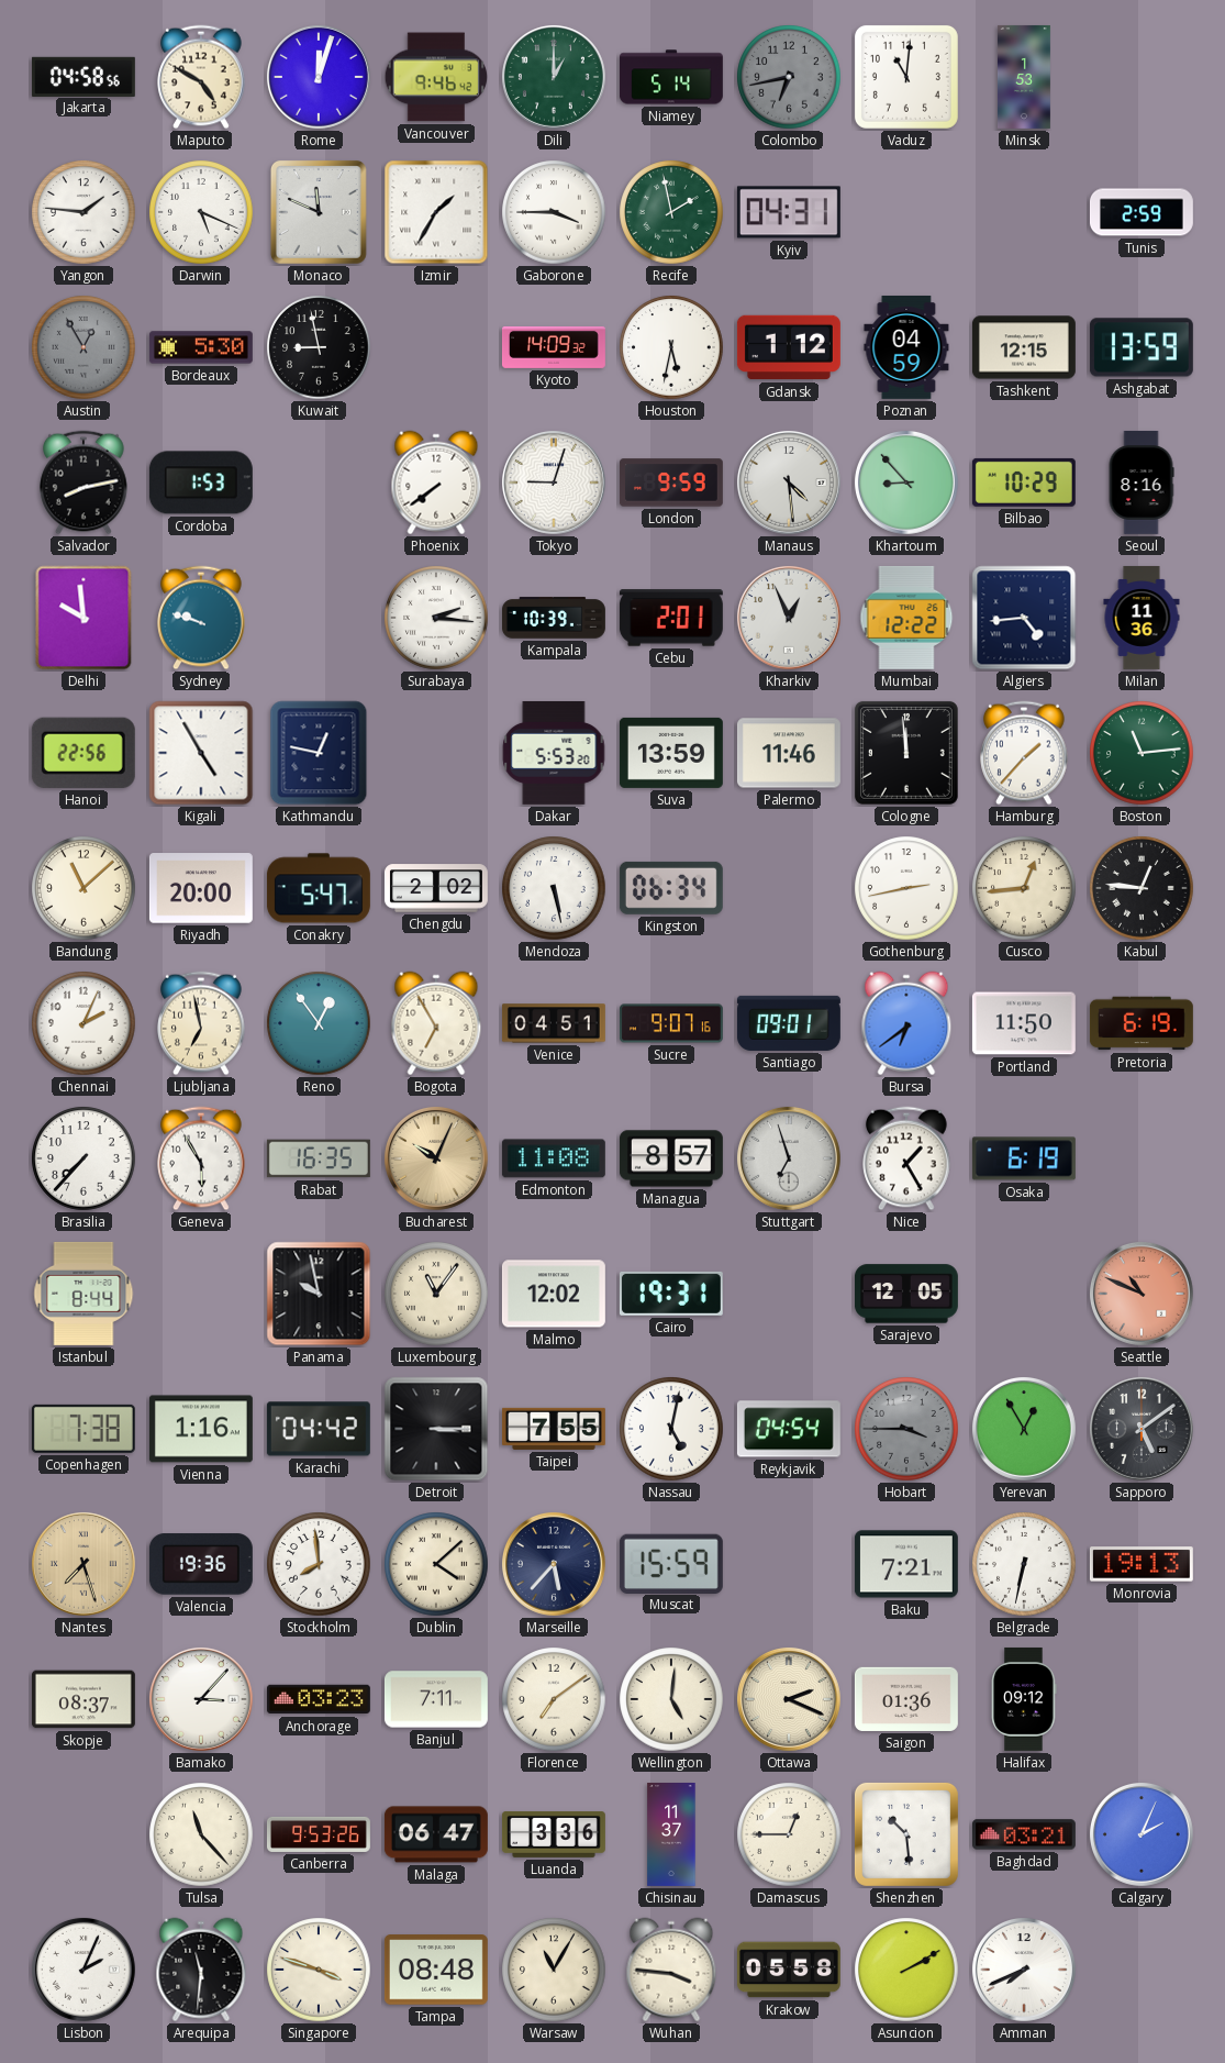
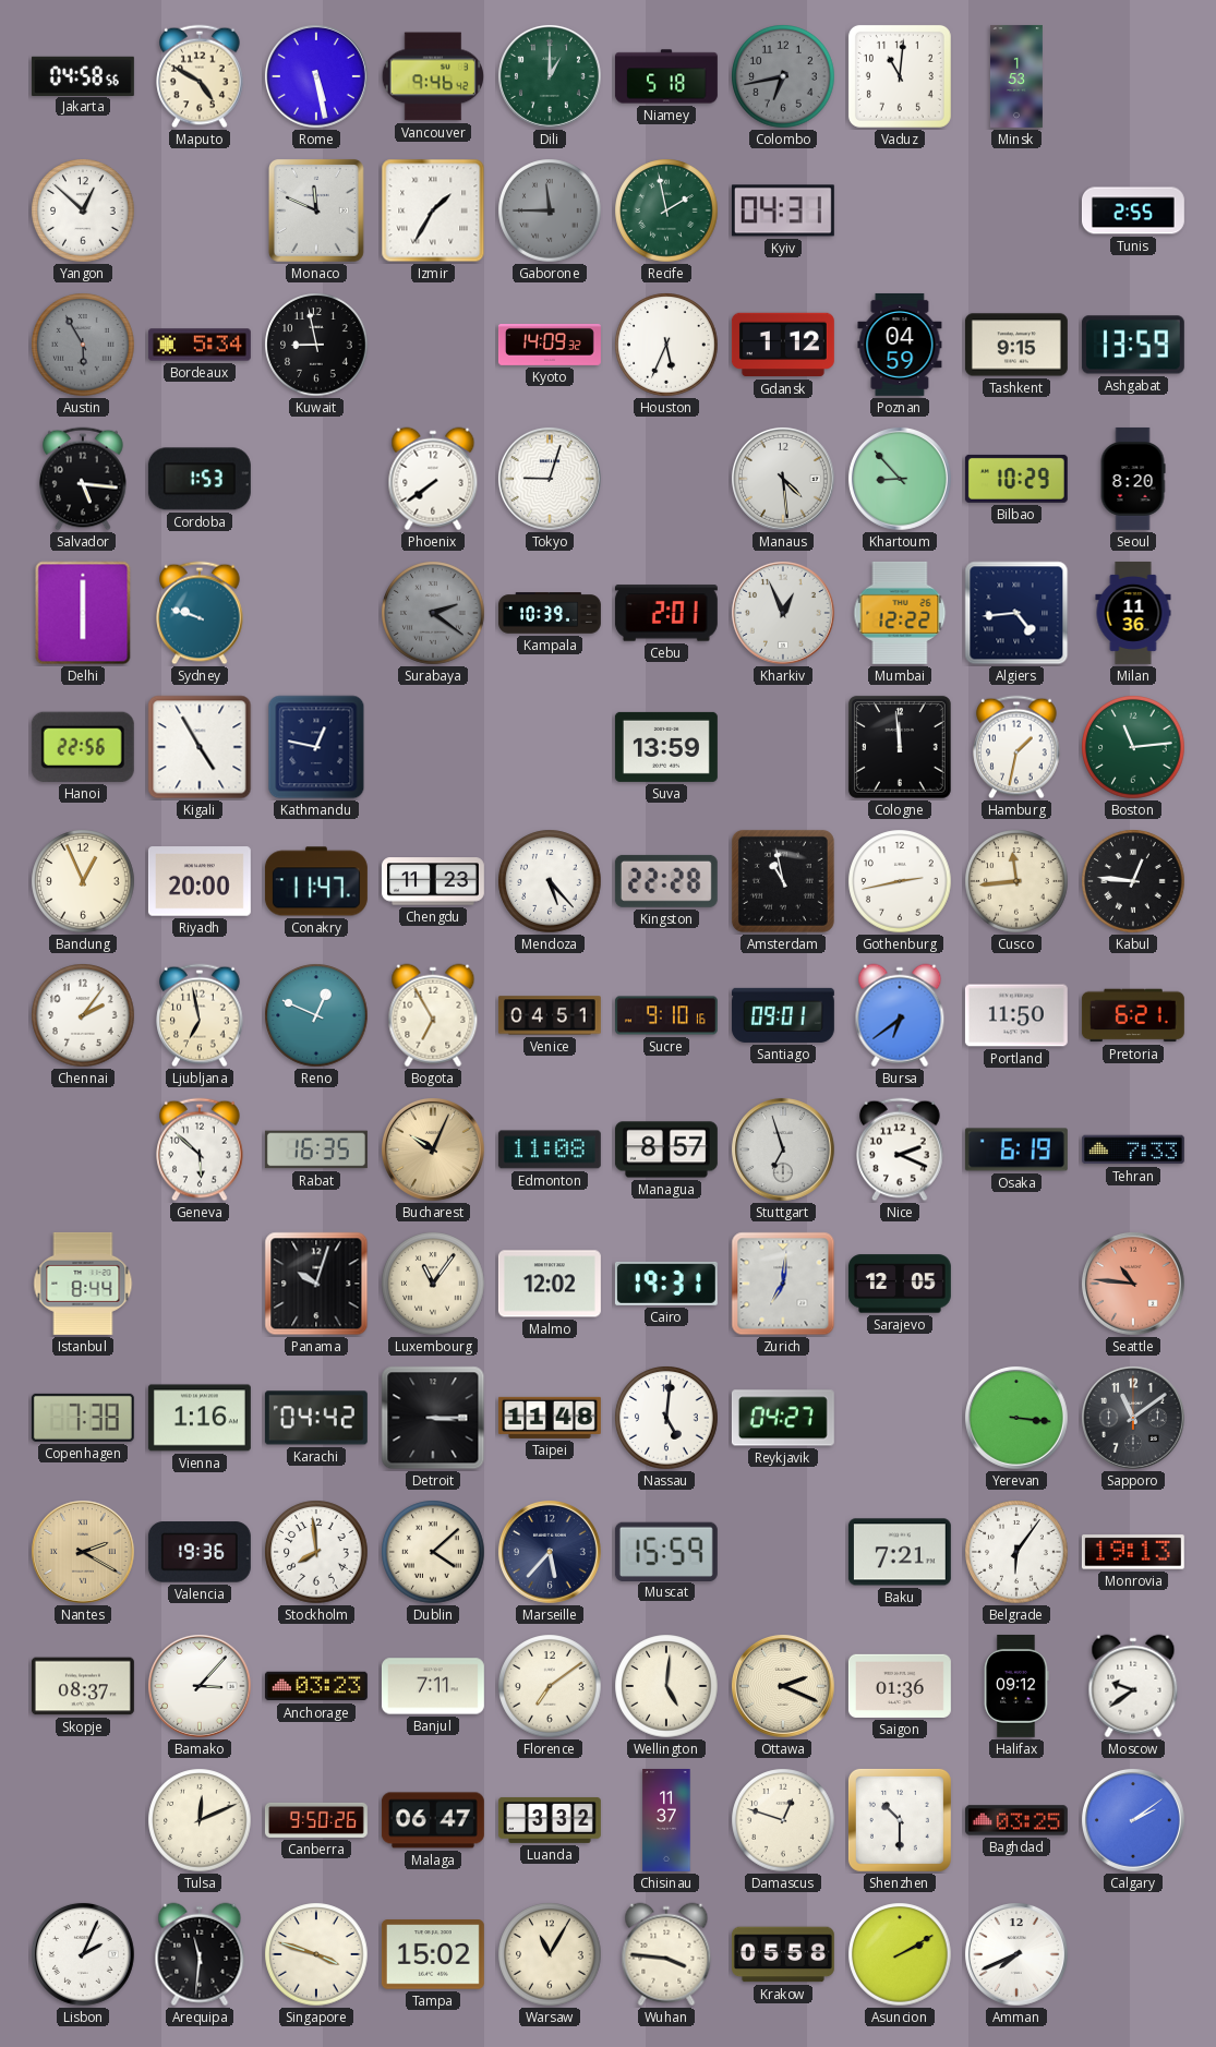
Rome: 12:03 -> 5:28
Niamey: 5:14 -> 5:18
Yangon: 1:46 -> 12:52
Darwin: 5:19 -> none
Gaborone: 3:45 -> 11:45
Gaborone dial: white -> grey
Tunis: 2:59 -> 2:55
Austin: 12:55 -> 5:55
Bordeaux: 5:30 -> 5:34
Houston: 5:32 -> 5:34
Tashkent: 12:15 -> 9:15
Salvador: 8:13 -> 5:16
London: 9:59 -> none
Seoul: 8:16 -> 8:20
Delhi: 9:59 -> 6:00
Surabaya: 2:16 -> 2:21
Surabaya dial: white -> grey
Dakar: 5:53 -> none
Palermo: 11:46 -> none
Hamburg: 1:37 -> 1:32
Bandung: 11:08 -> 12:56
Conakry: 5:47 -> 11:47
Chengdu: 2:02 -> 11:23
Mendoza: 5:28 -> 5:23
Kingston: 06:34 -> 22:28
Amsterdam: none -> 10:58
Cusco: 12:44 -> 11:44
Chennai: 2:04 -> 2:06
Reno: 12:54 -> 12:49
Sucre: 9:07 -> 9:10
Pretoria: 6:19 -> 6:21
Brasilia: 7:37 -> none
Geneva: 5:55 -> 5:52
Nice: 1:25 -> 2:19
Tehran: none -> 7:33
Panama: 9:58 -> 10:03
Zurich: none -> 7:01
Seattle: 10:49 -> 10:46
Taipei: 7:55 -> 11:48
Nassau: 5:02 -> 5:01
Reykjavik: 04:54 -> 04:27
Hobart: 3:45 -> none
Yerevan: 12:55 -> 3:16
Sapporo: 5:09 -> 11:09
Nantes: 7:27 -> 2:20
Belgrade: 6:32 -> 6:06
Moscow: none -> 9:39
Tulsa: 11:23 -> 12:11
Canberra: 9:53 -> 9:50
Luanda: 3:36 -> 3:32
Damascus: 12:45 -> 12:48
Shenzhen: 10:29 -> 10:30
Baghdad: 03:21 -> 03:25
Calgary: 2:04 -> 2:09
Tampa: 08:48 -> 15:02
